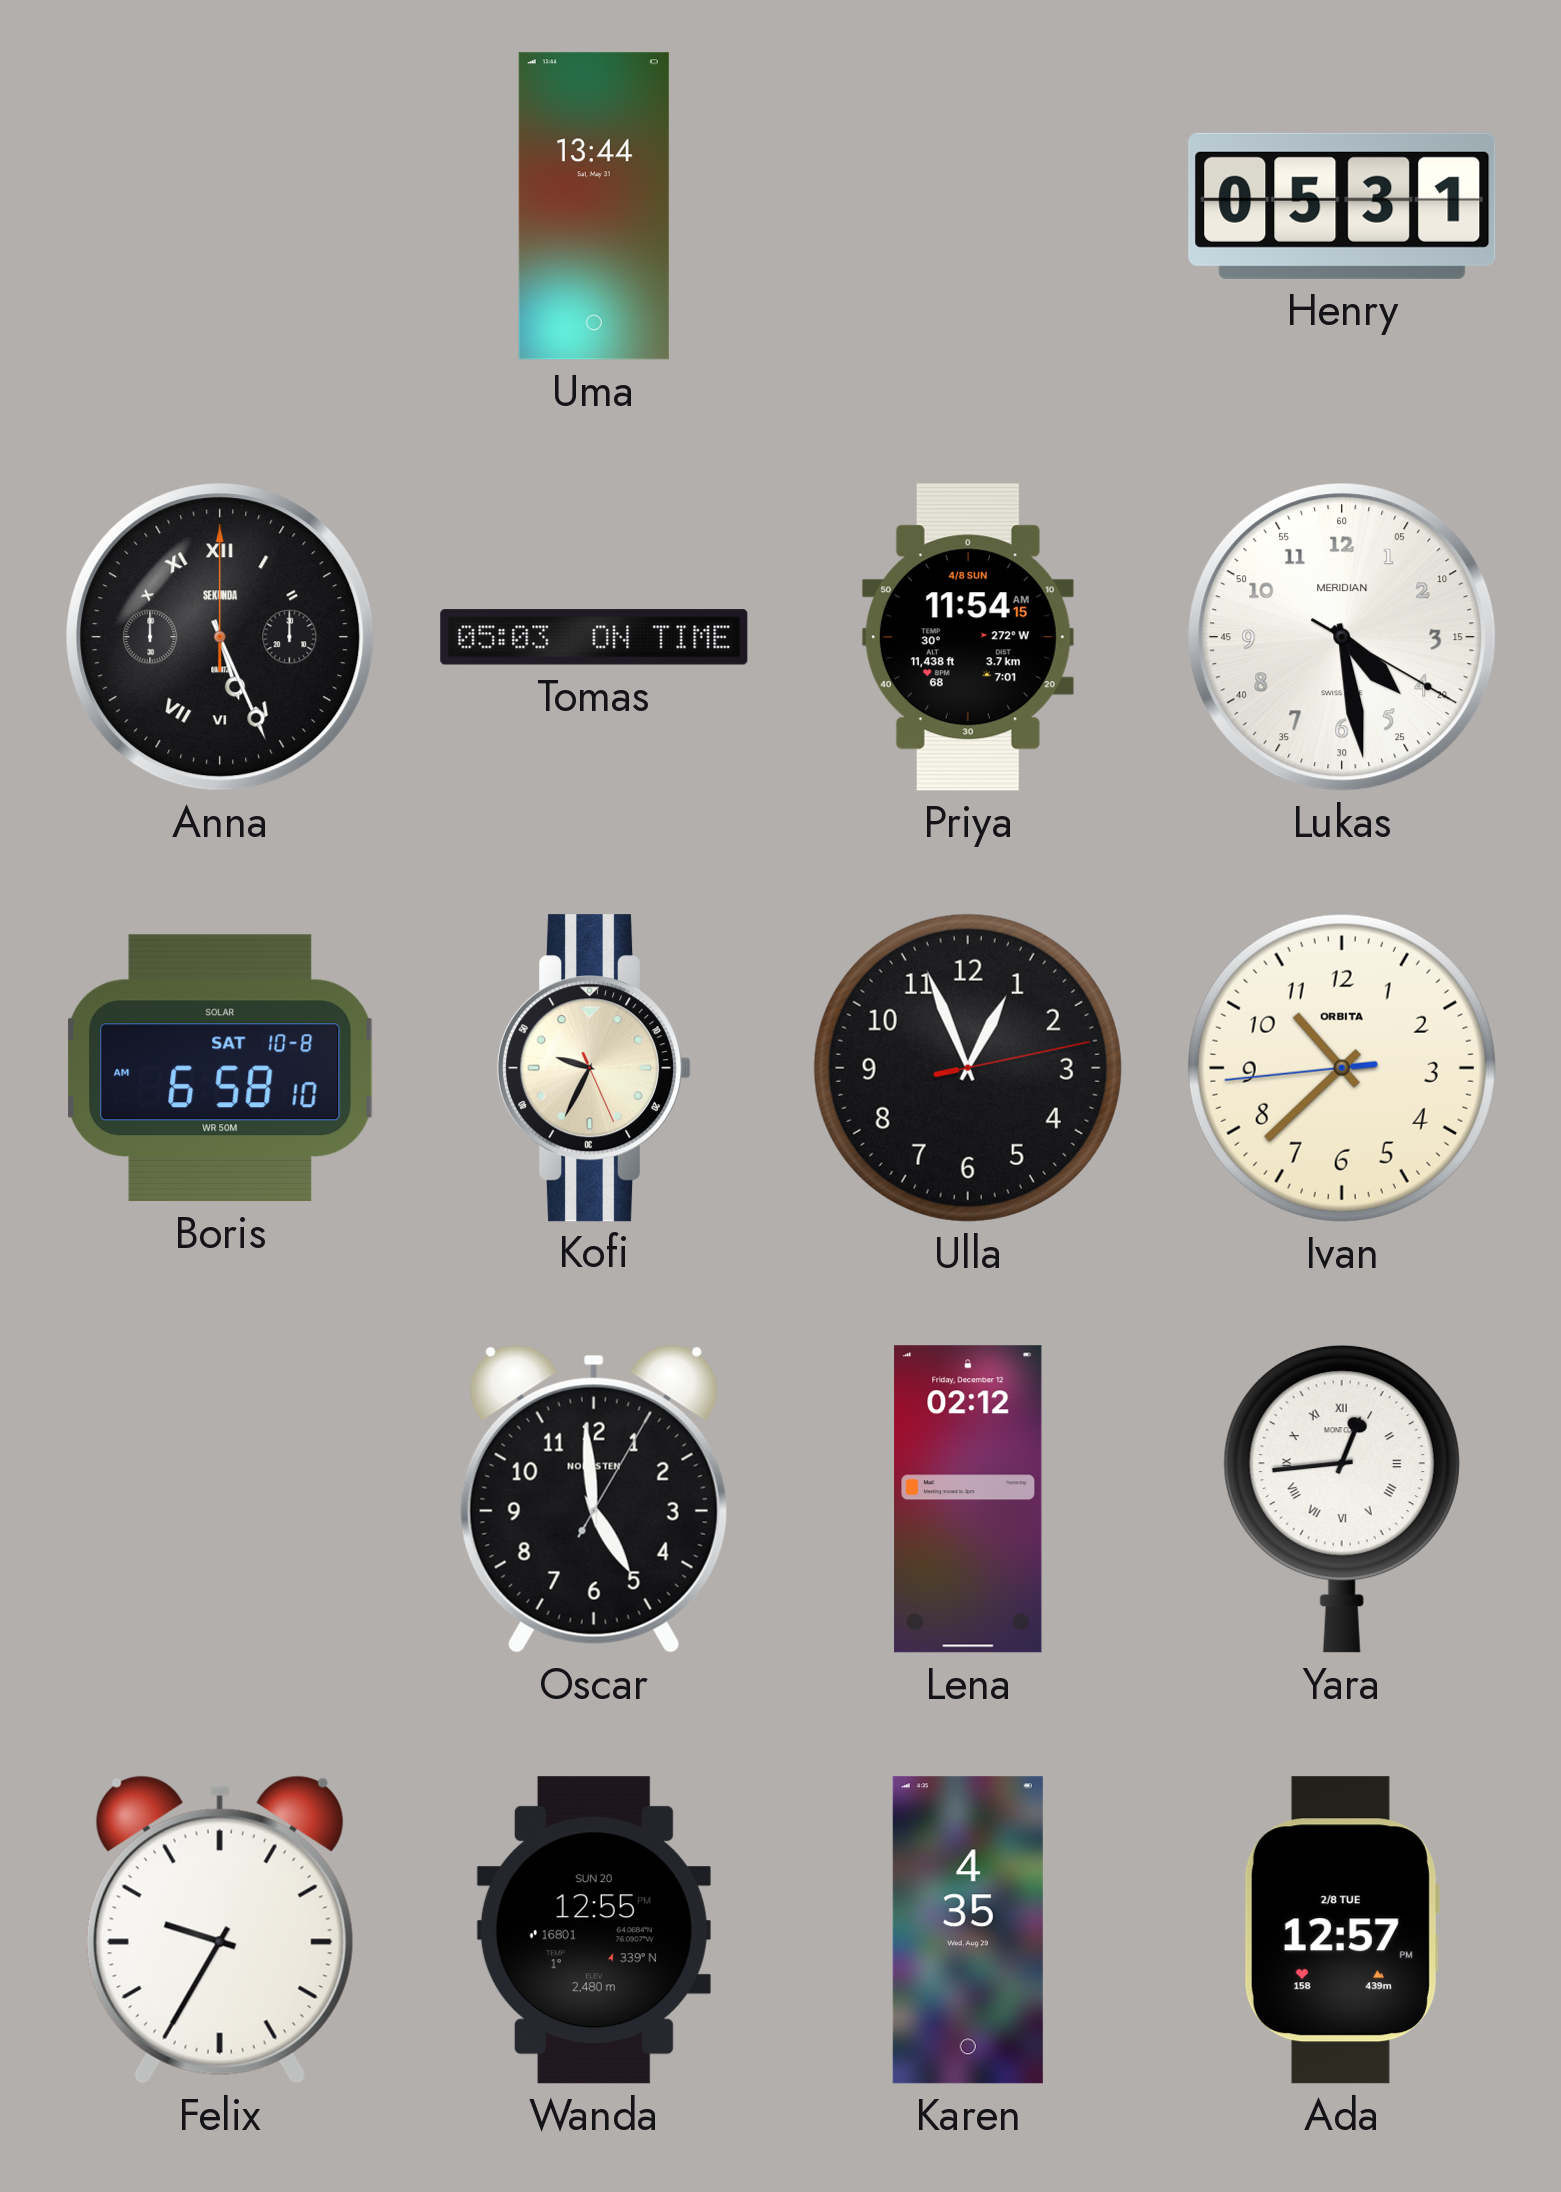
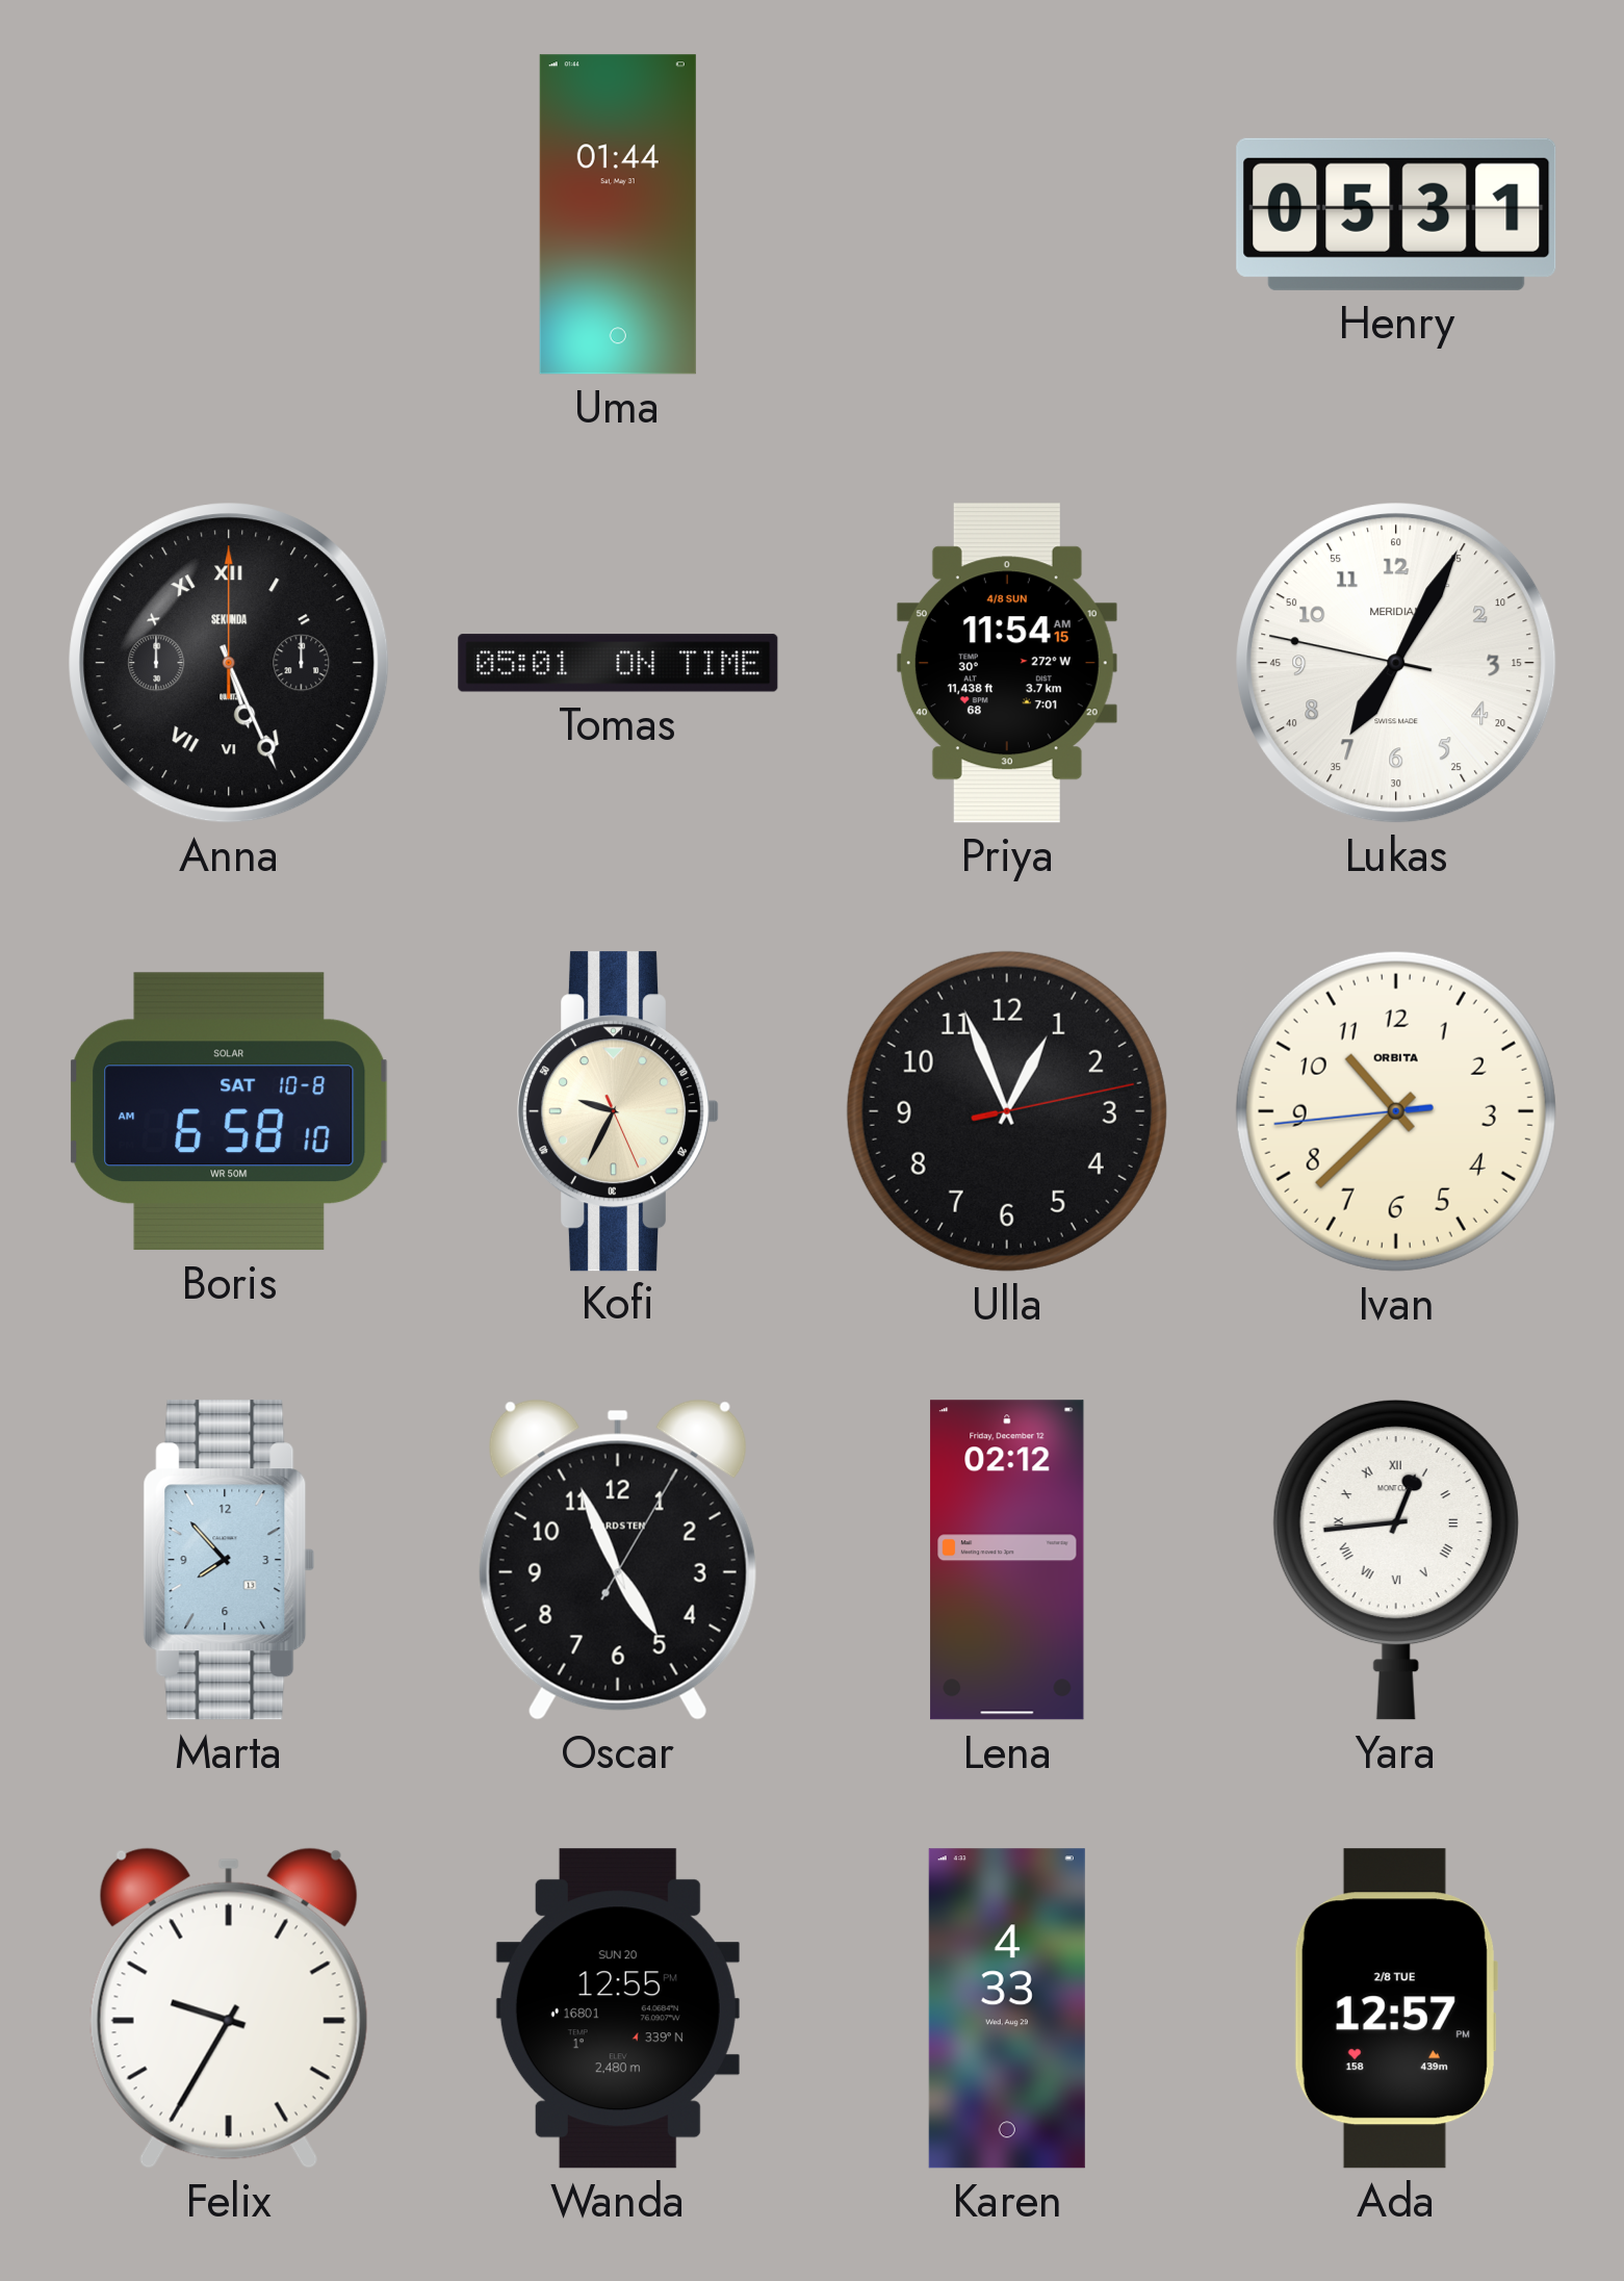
Uma: 13:44 -> 01:44
Tomas: 05:03 -> 05:01
Lukas: 4:28 -> 7:04
Marta: none -> 7:53
Oscar: 4:59 -> 4:56
Karen: 4:35 -> 4:33
